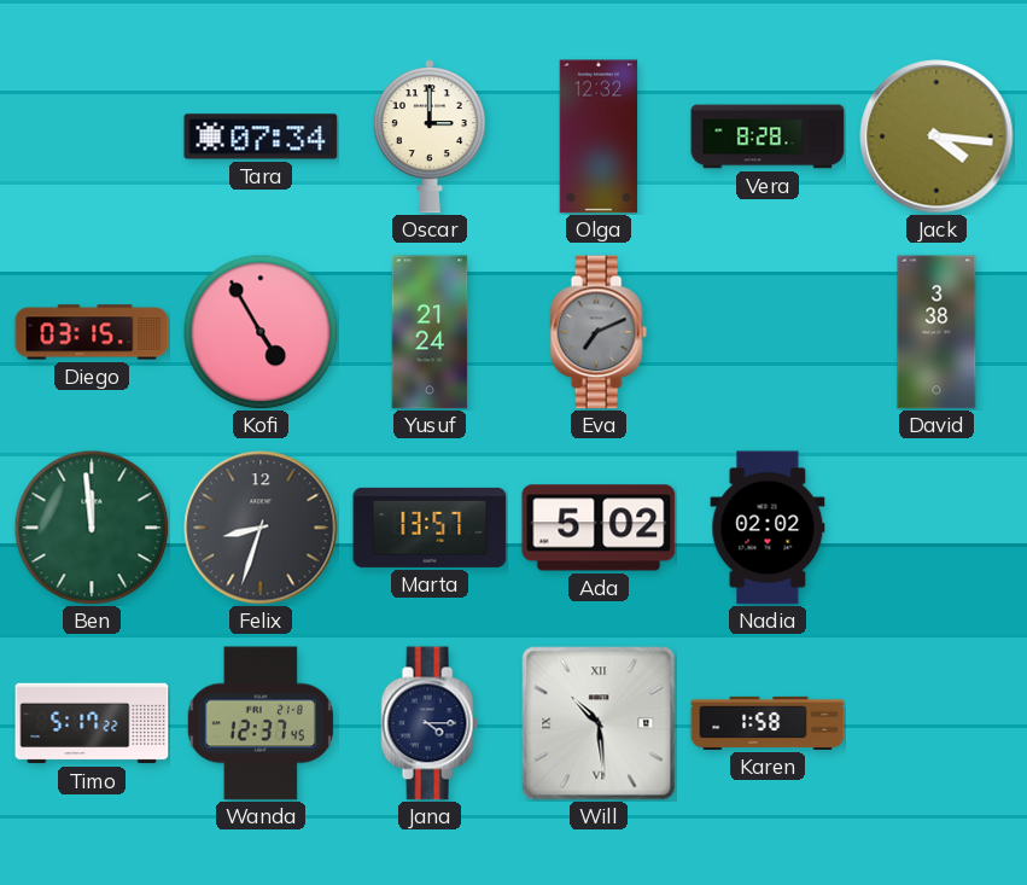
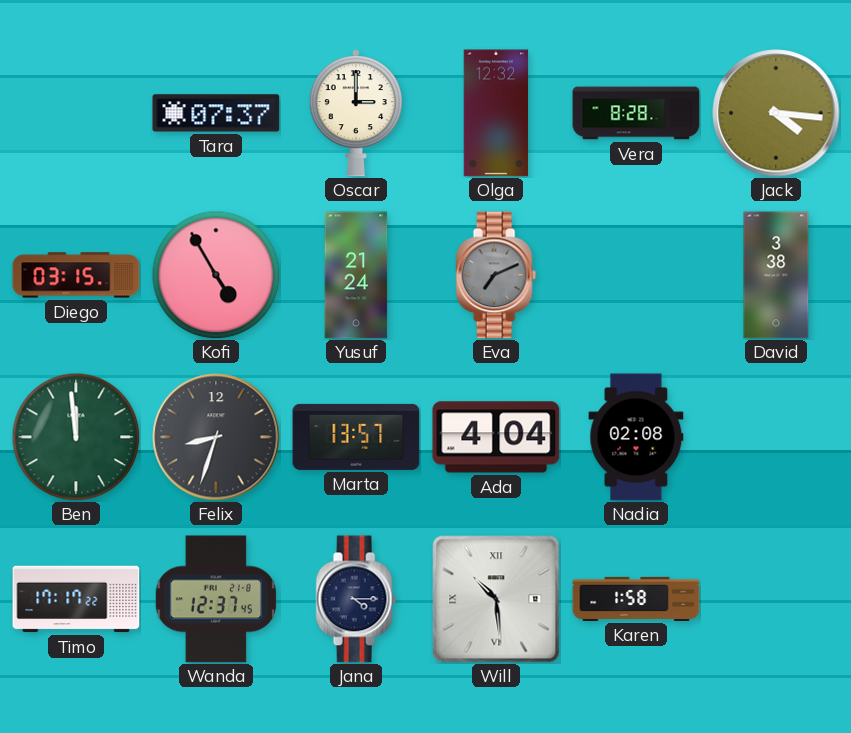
Tara: 07:34 -> 07:37
Ada: 5:02 -> 4:04
Nadia: 02:02 -> 02:08
Timo: 5:17 -> 17:17
